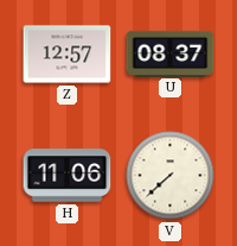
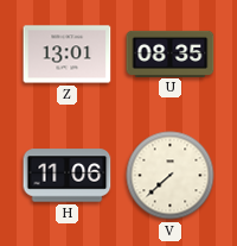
Z: 12:57 -> 13:01
U: 08:37 -> 08:35
